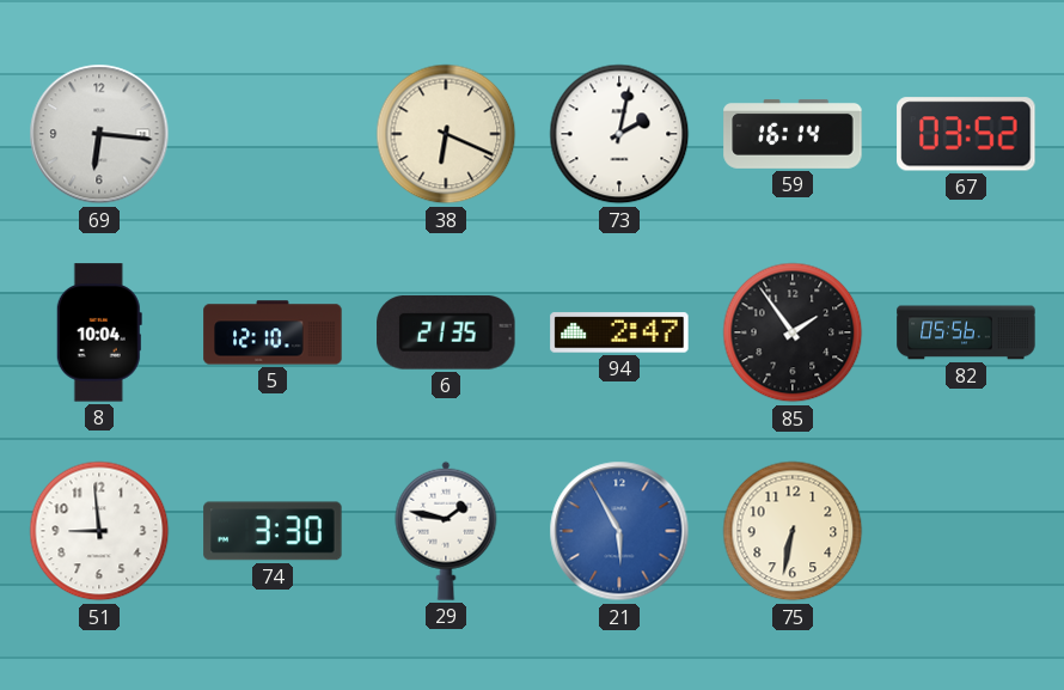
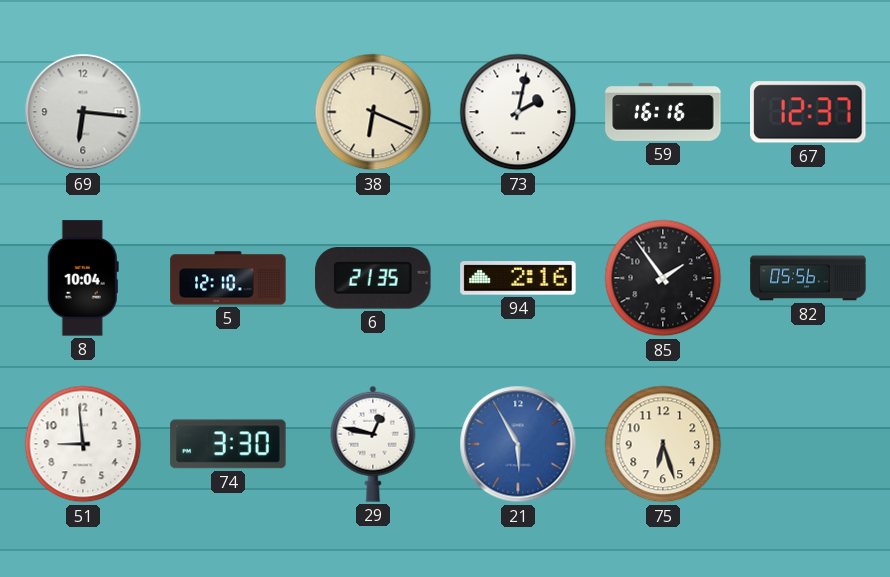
59: 16:14 -> 16:16
67: 03:52 -> 12:37
94: 2:47 -> 2:16
29: 1:47 -> 12:47
75: 6:32 -> 6:27
